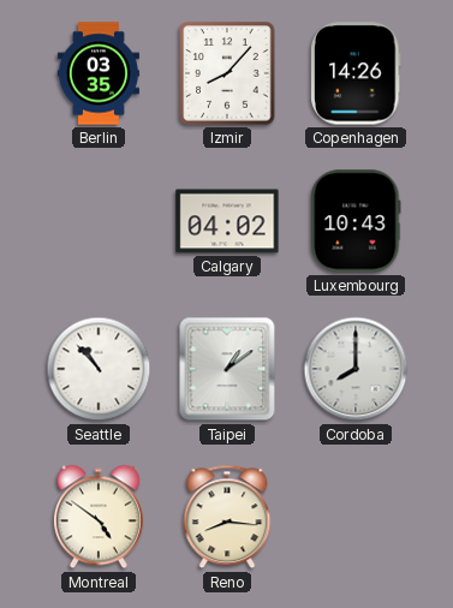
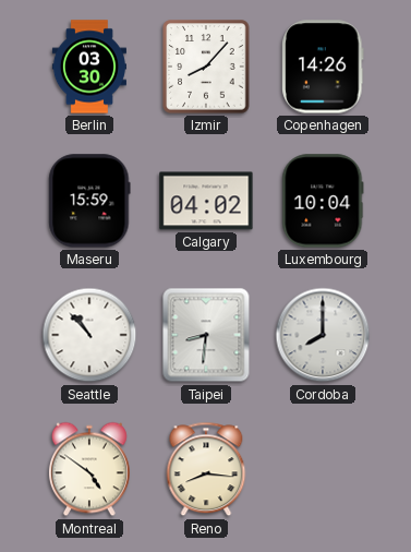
Berlin: 03:35 -> 03:30
Maseru: none -> 15:59
Luxembourg: 10:43 -> 10:04
Taipei: 1:09 -> 8:31
